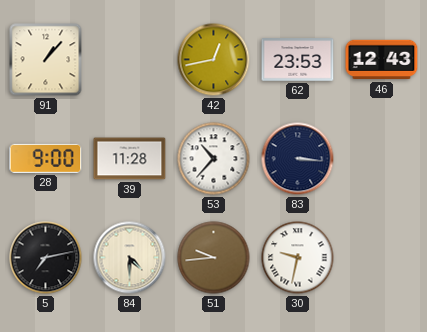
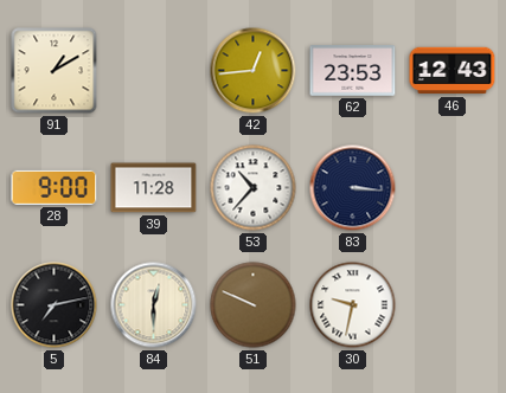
91: 1:07 -> 1:10
42: 12:43 -> 12:44
84: 4:30 -> 12:30
51: 9:44 -> 9:49
